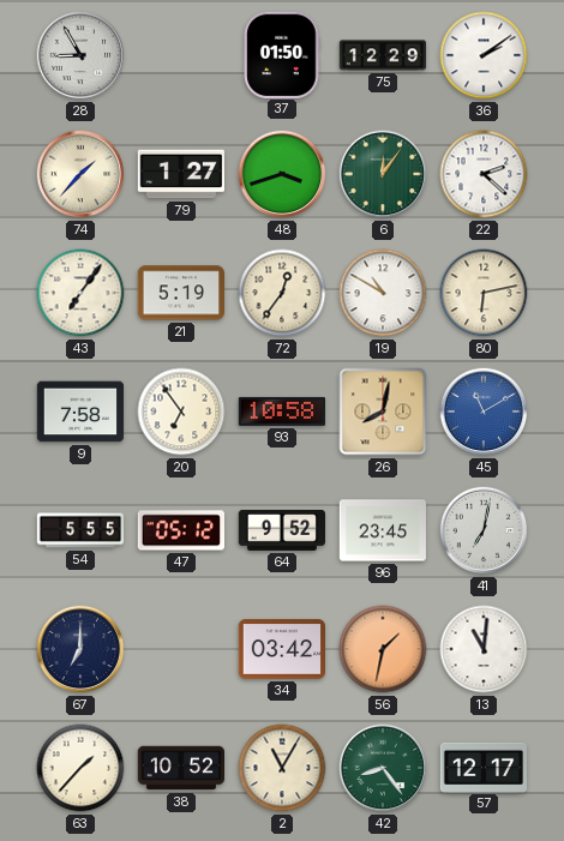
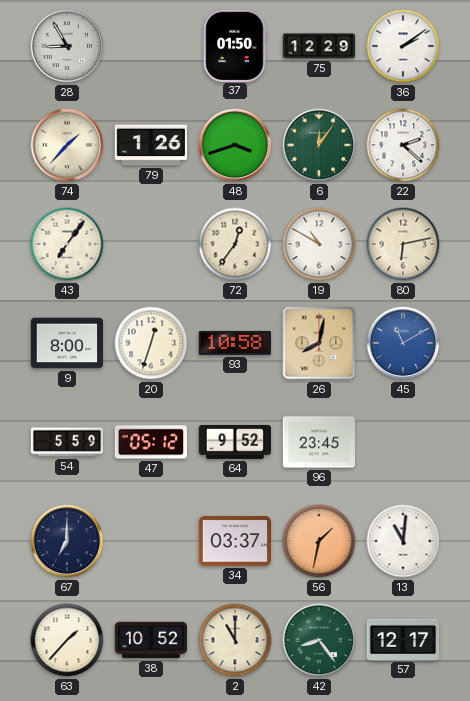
79: 1:27 -> 1:26
21: 5:19 -> none
9: 7:58 -> 8:00
20: 6:54 -> 12:33
54: 5:55 -> 5:59
41: 7:02 -> none
34: 03:42 -> 03:37
2: 11:05 -> 11:00
